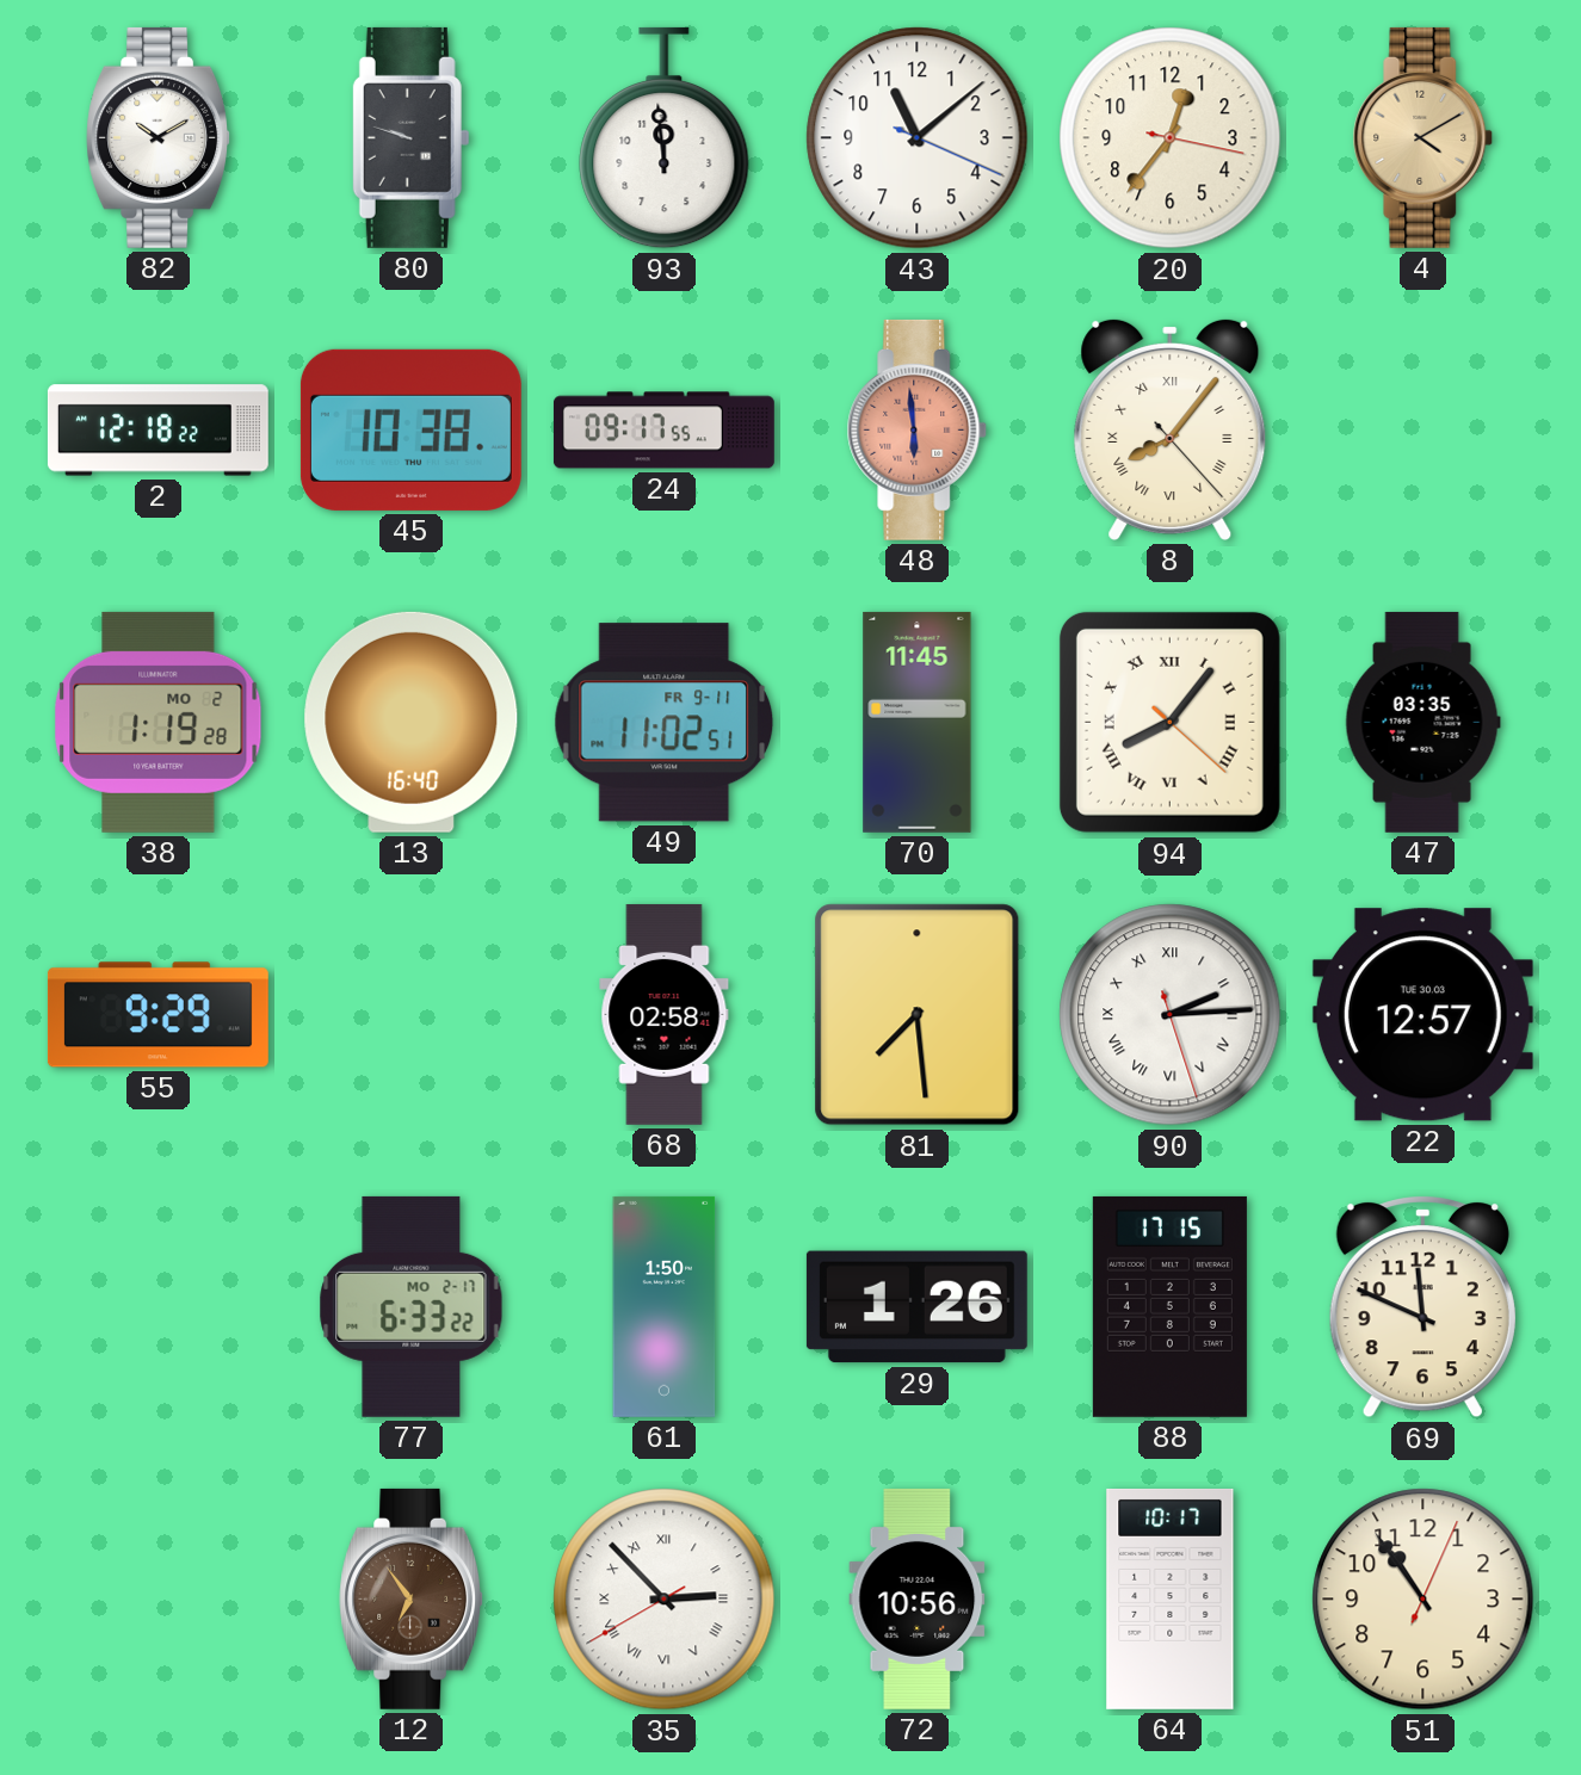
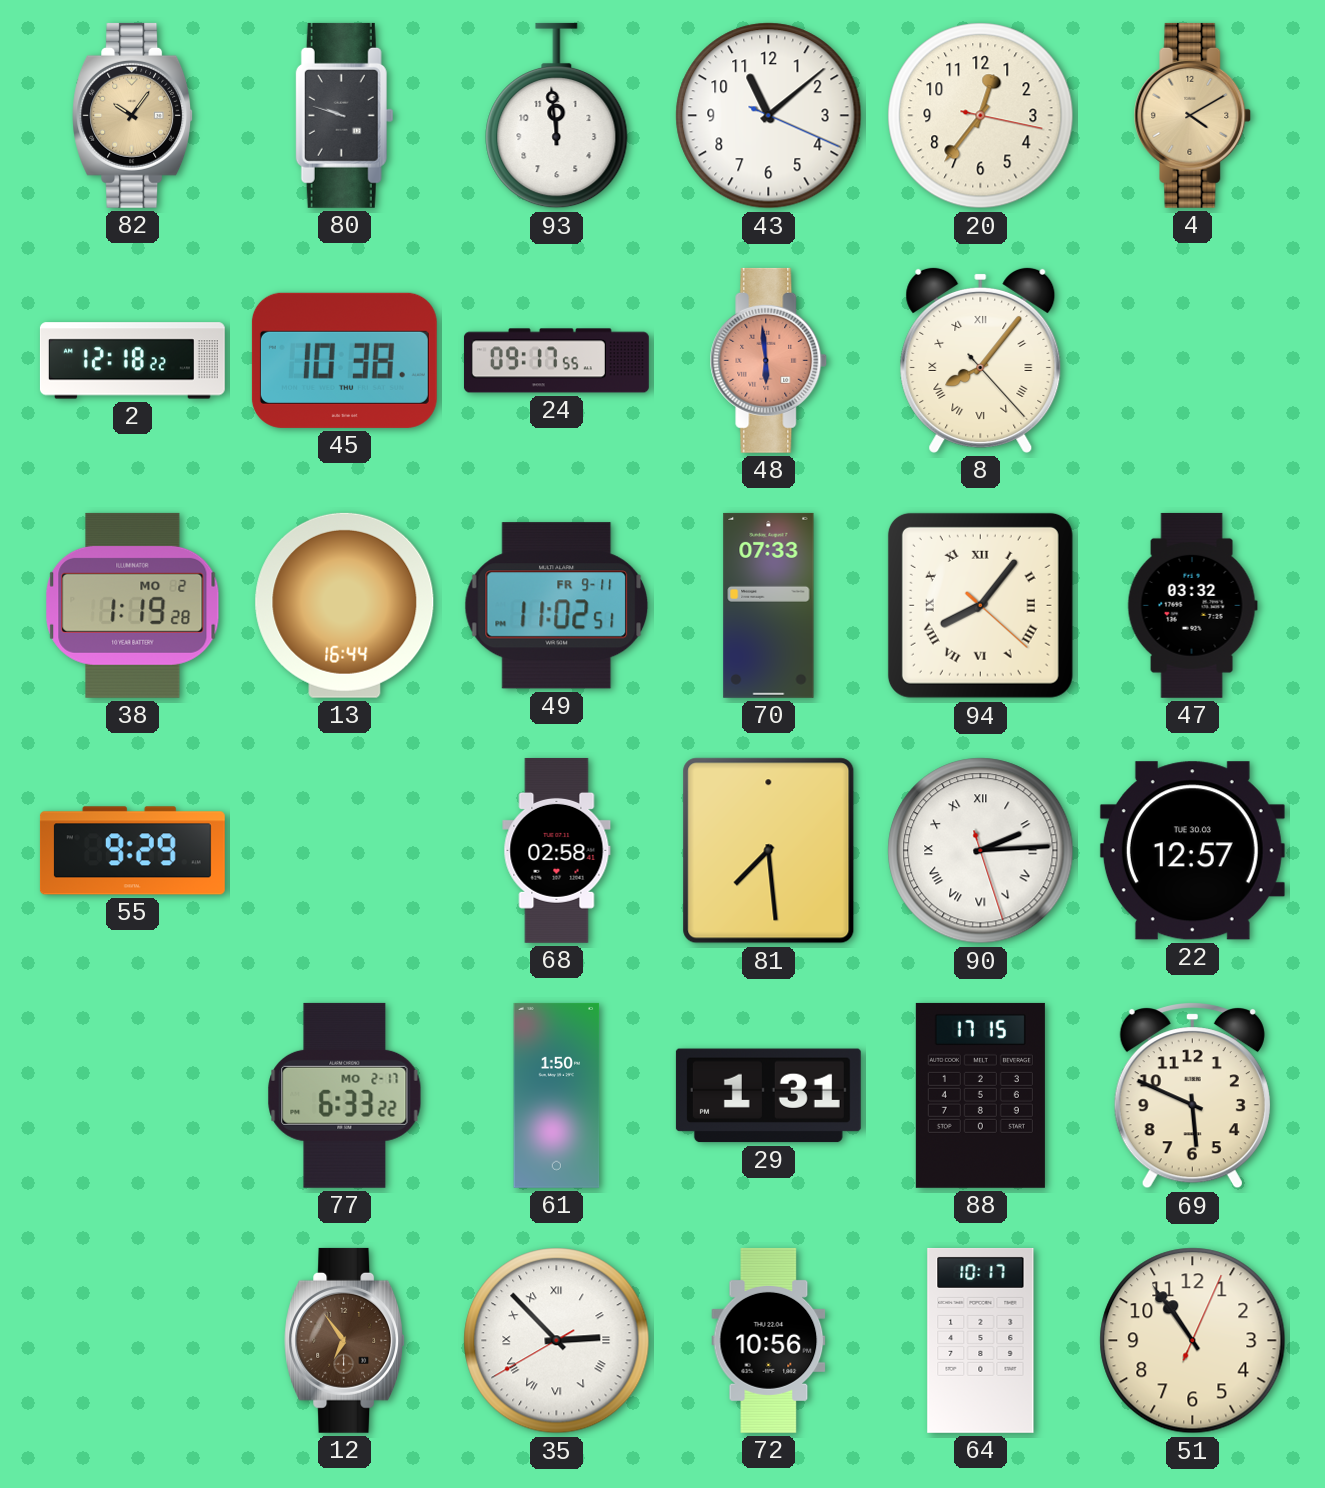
82: 10:10 -> 10:06
82 dial: white -> champagne
13: 16:40 -> 16:44
70: 11:45 -> 07:33
47: 03:35 -> 03:32
29: 1:26 -> 1:31
69: 11:49 -> 5:49
